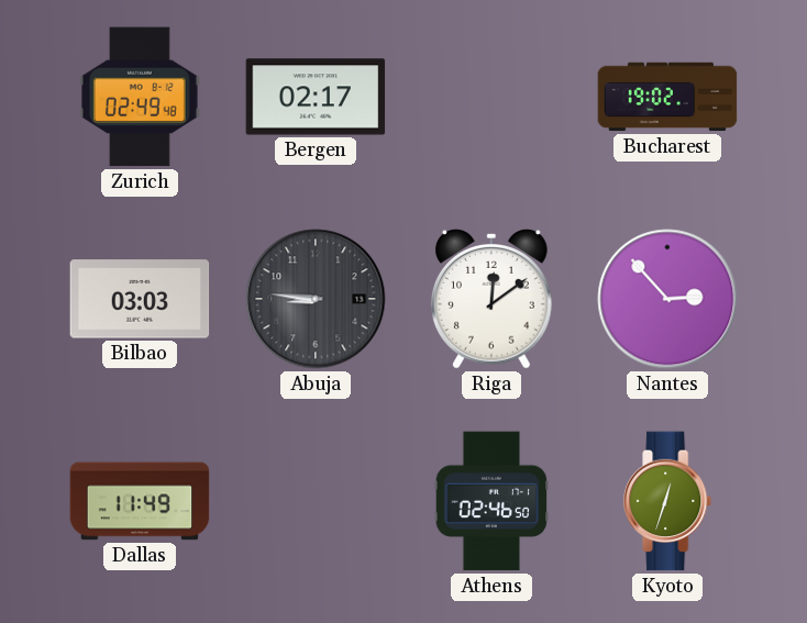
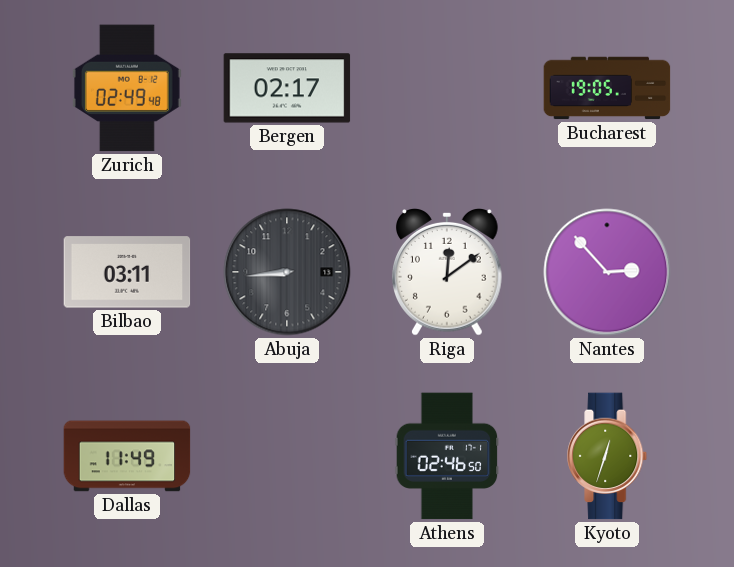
Bucharest: 19:02 -> 19:05
Bilbao: 03:03 -> 03:11
Abuja: 8:46 -> 8:44
